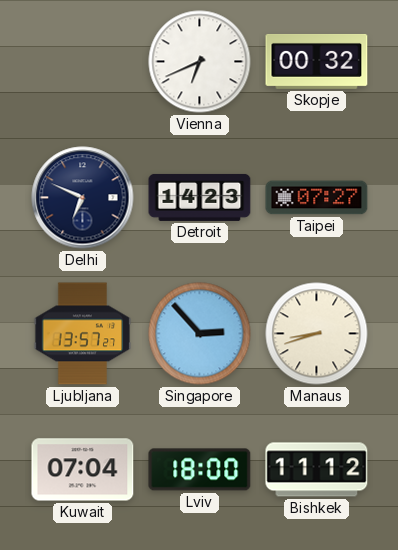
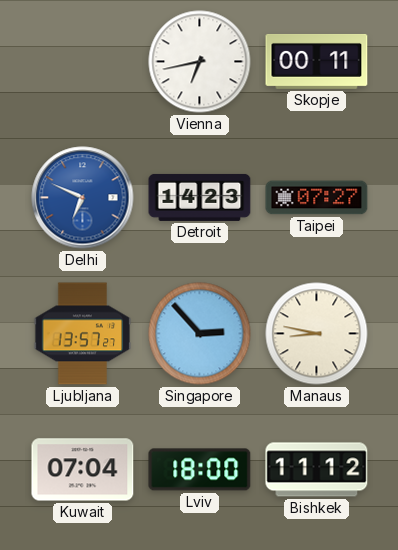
Vienna: 6:41 -> 6:43
Skopje: 00:32 -> 00:11
Delhi dial: navy -> blue
Manaus: 8:42 -> 8:47
